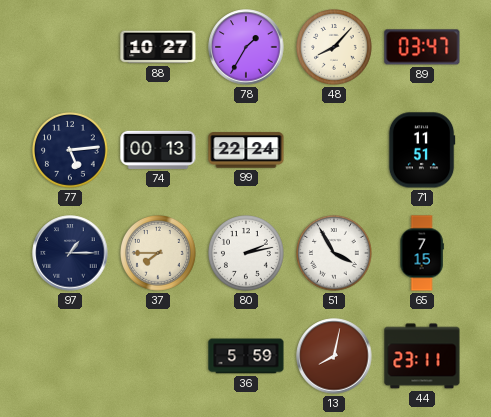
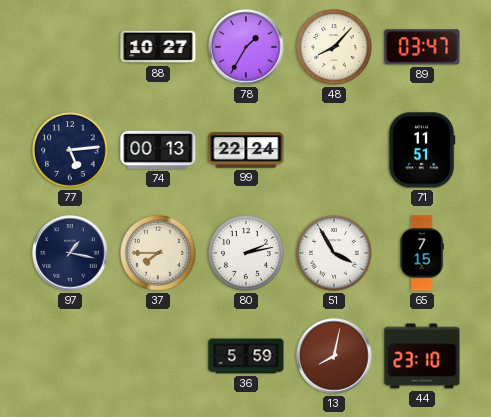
97: 1:15 -> 1:17
44: 23:11 -> 23:10
